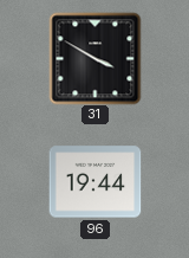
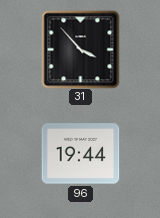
31: 3:50 -> 3:53
